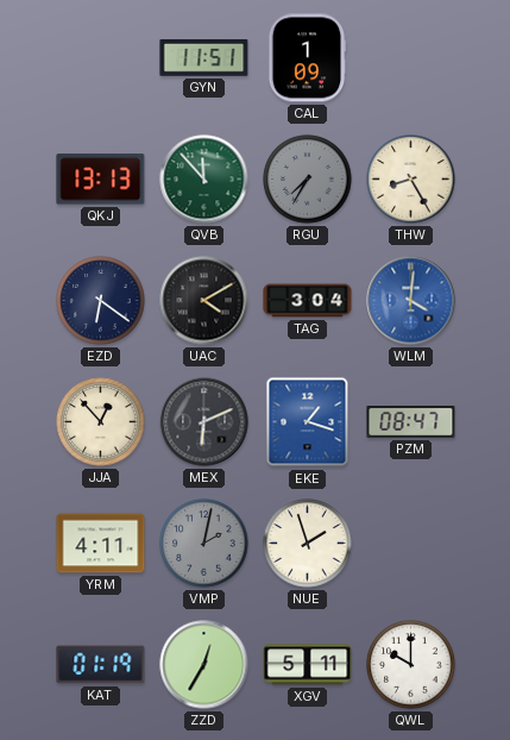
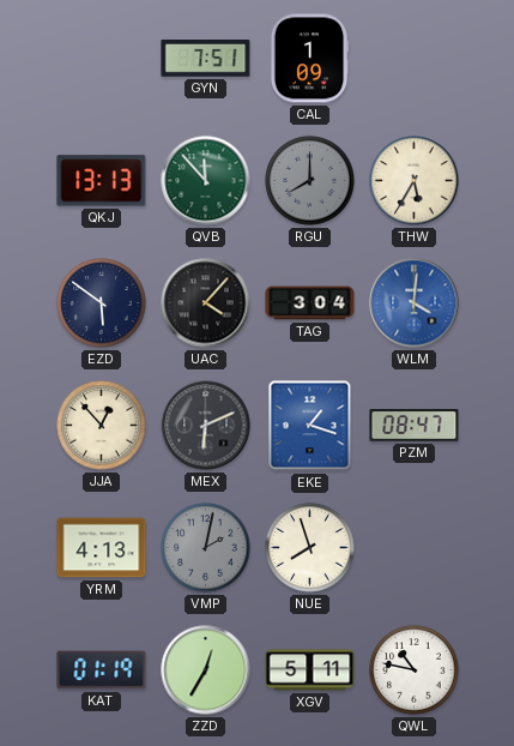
GYN: 11:51 -> 7:51
RGU: 7:35 -> 8:00
THW: 8:25 -> 5:35
EZD: 6:21 -> 5:51
UAC: 4:10 -> 4:07
YRM: 4:11 -> 4:13
NUE: 1:57 -> 7:57
QWL: 10:00 -> 10:47
